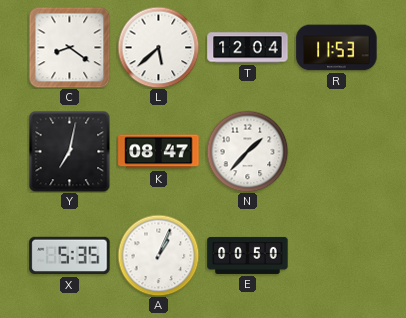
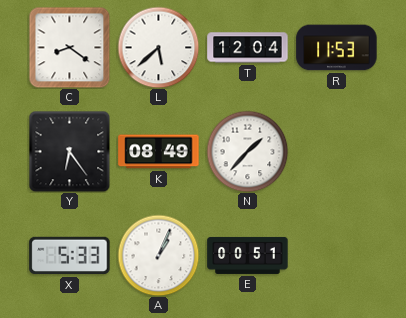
Y: 7:02 -> 6:24
K: 08:47 -> 08:49
X: 5:35 -> 5:33
E: 00:50 -> 00:51
